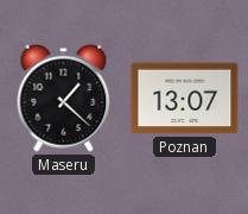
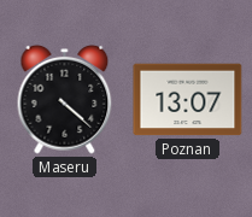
Maseru: 1:22 -> 4:22
